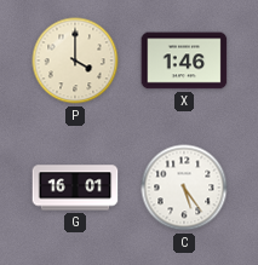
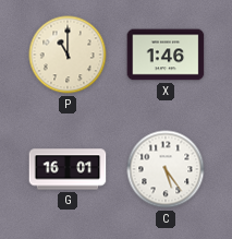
P: 4:00 -> 11:00
